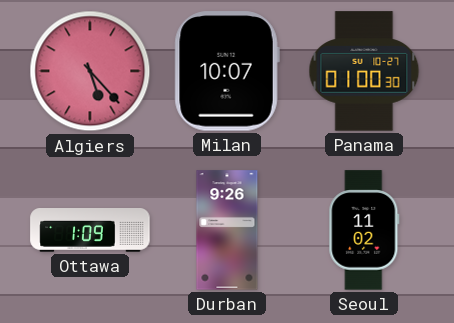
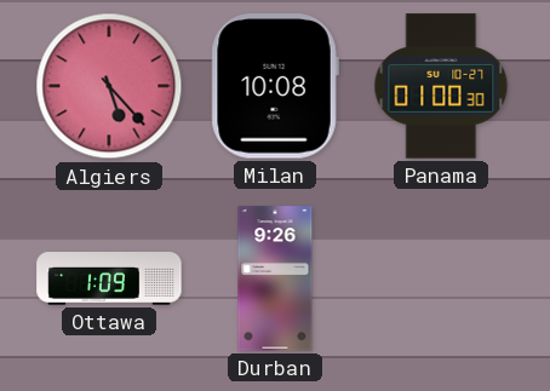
Milan: 10:07 -> 10:08
Seoul: 11:02 -> none
